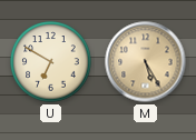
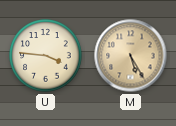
U: 6:50 -> 3:46
